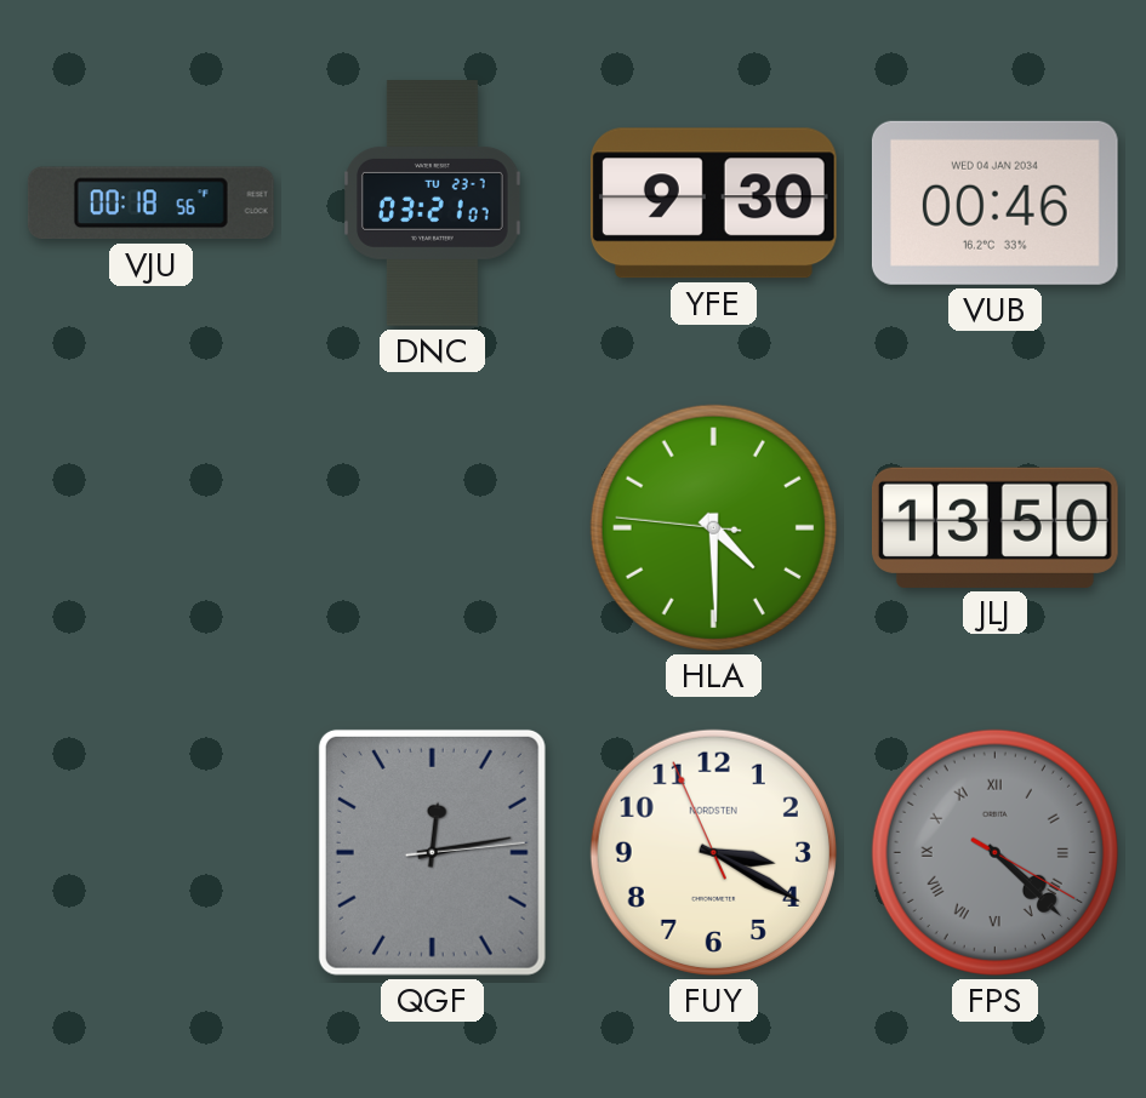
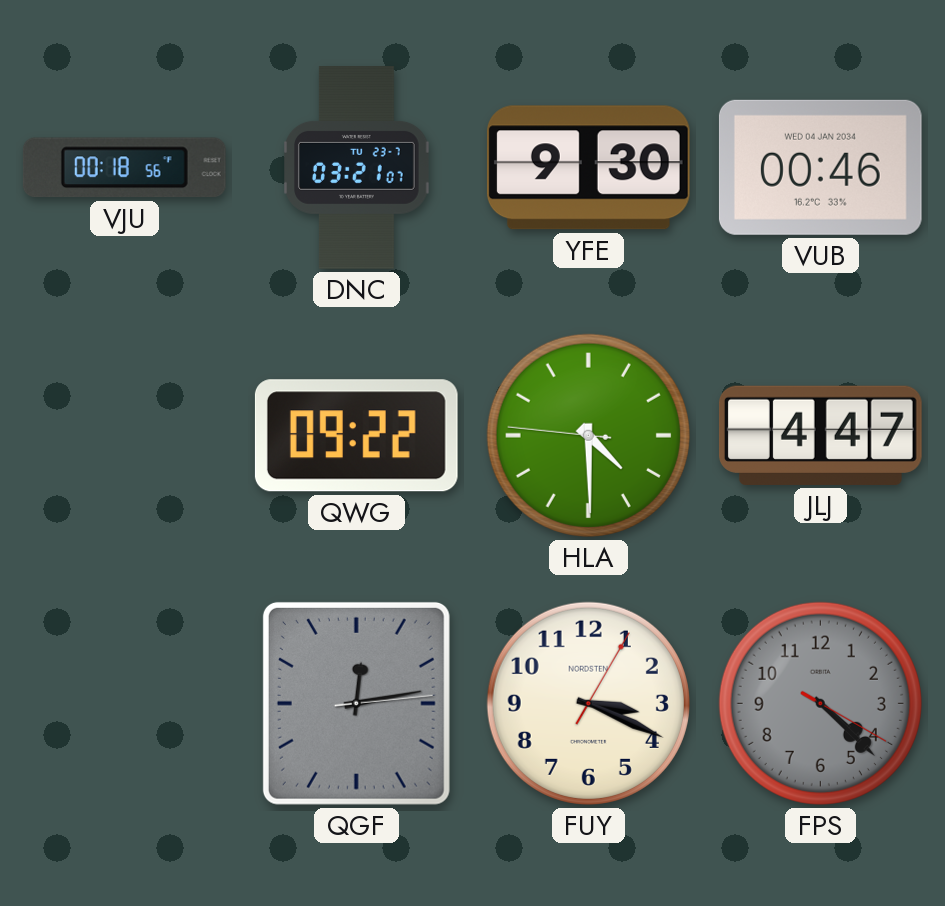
QWG: none -> 09:22
JLJ: 13:50 -> 4:47
FUY: 3:19:56 -> 3:19:05
FPS numerals: Roman -> Arabic
